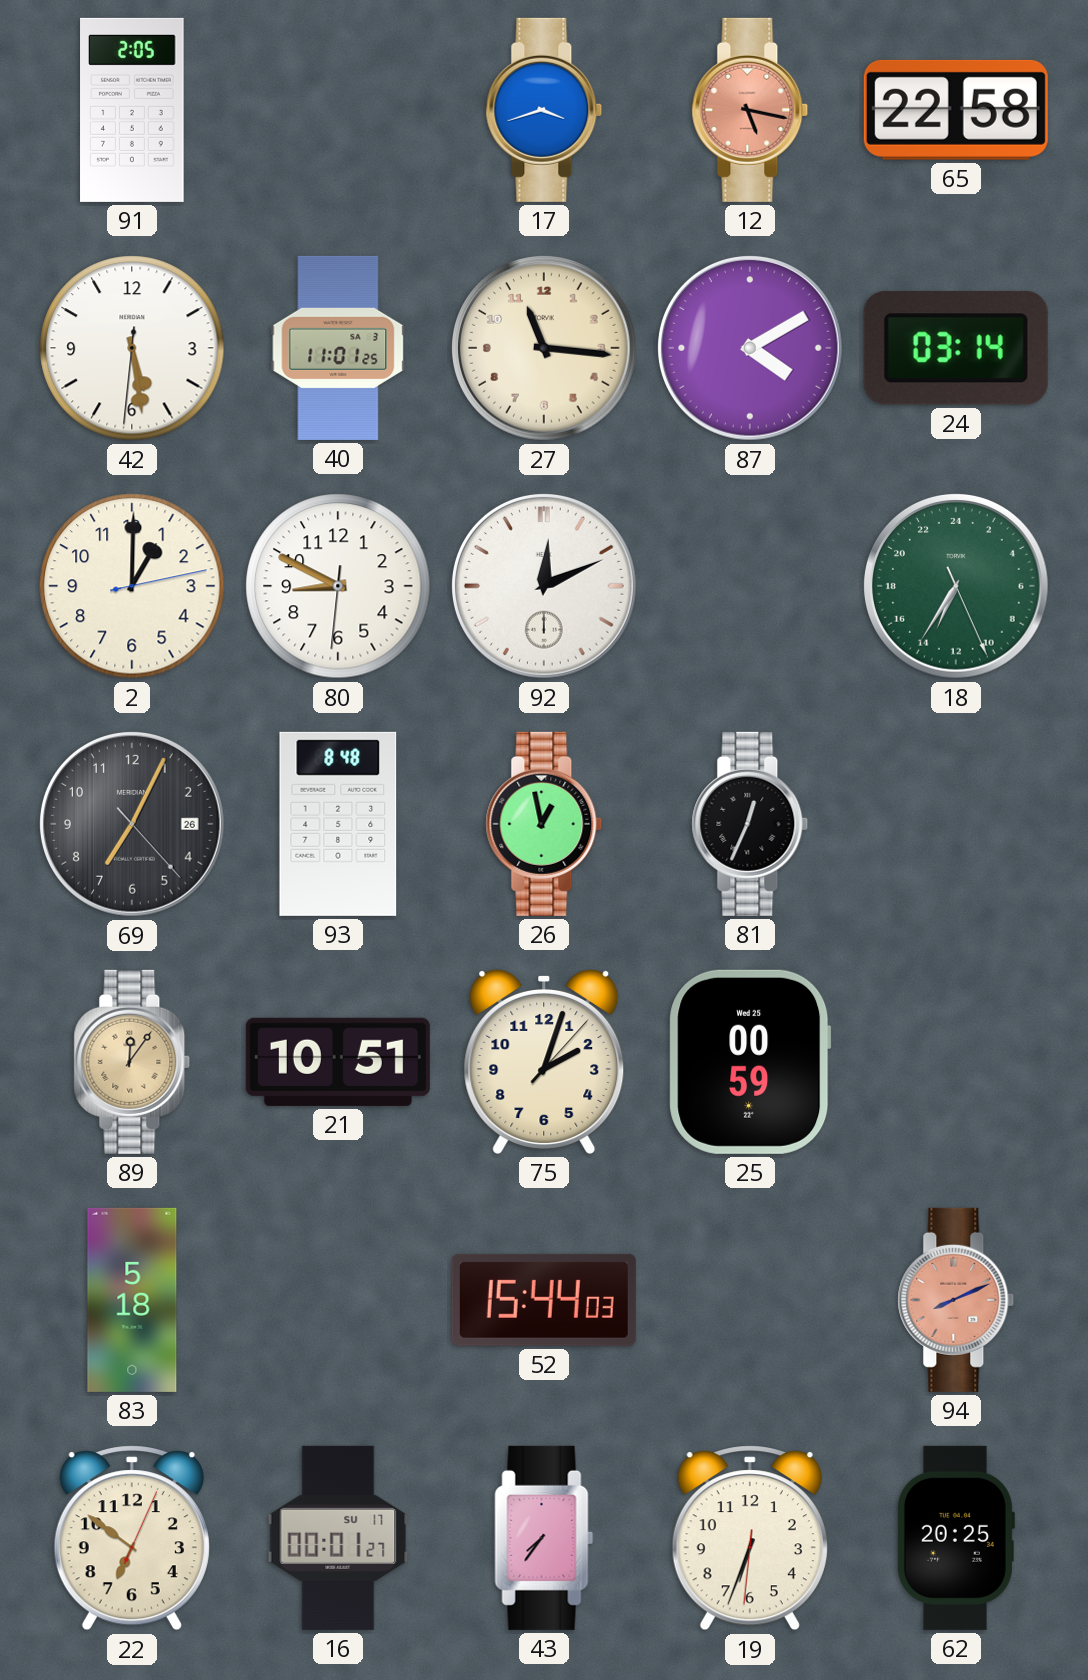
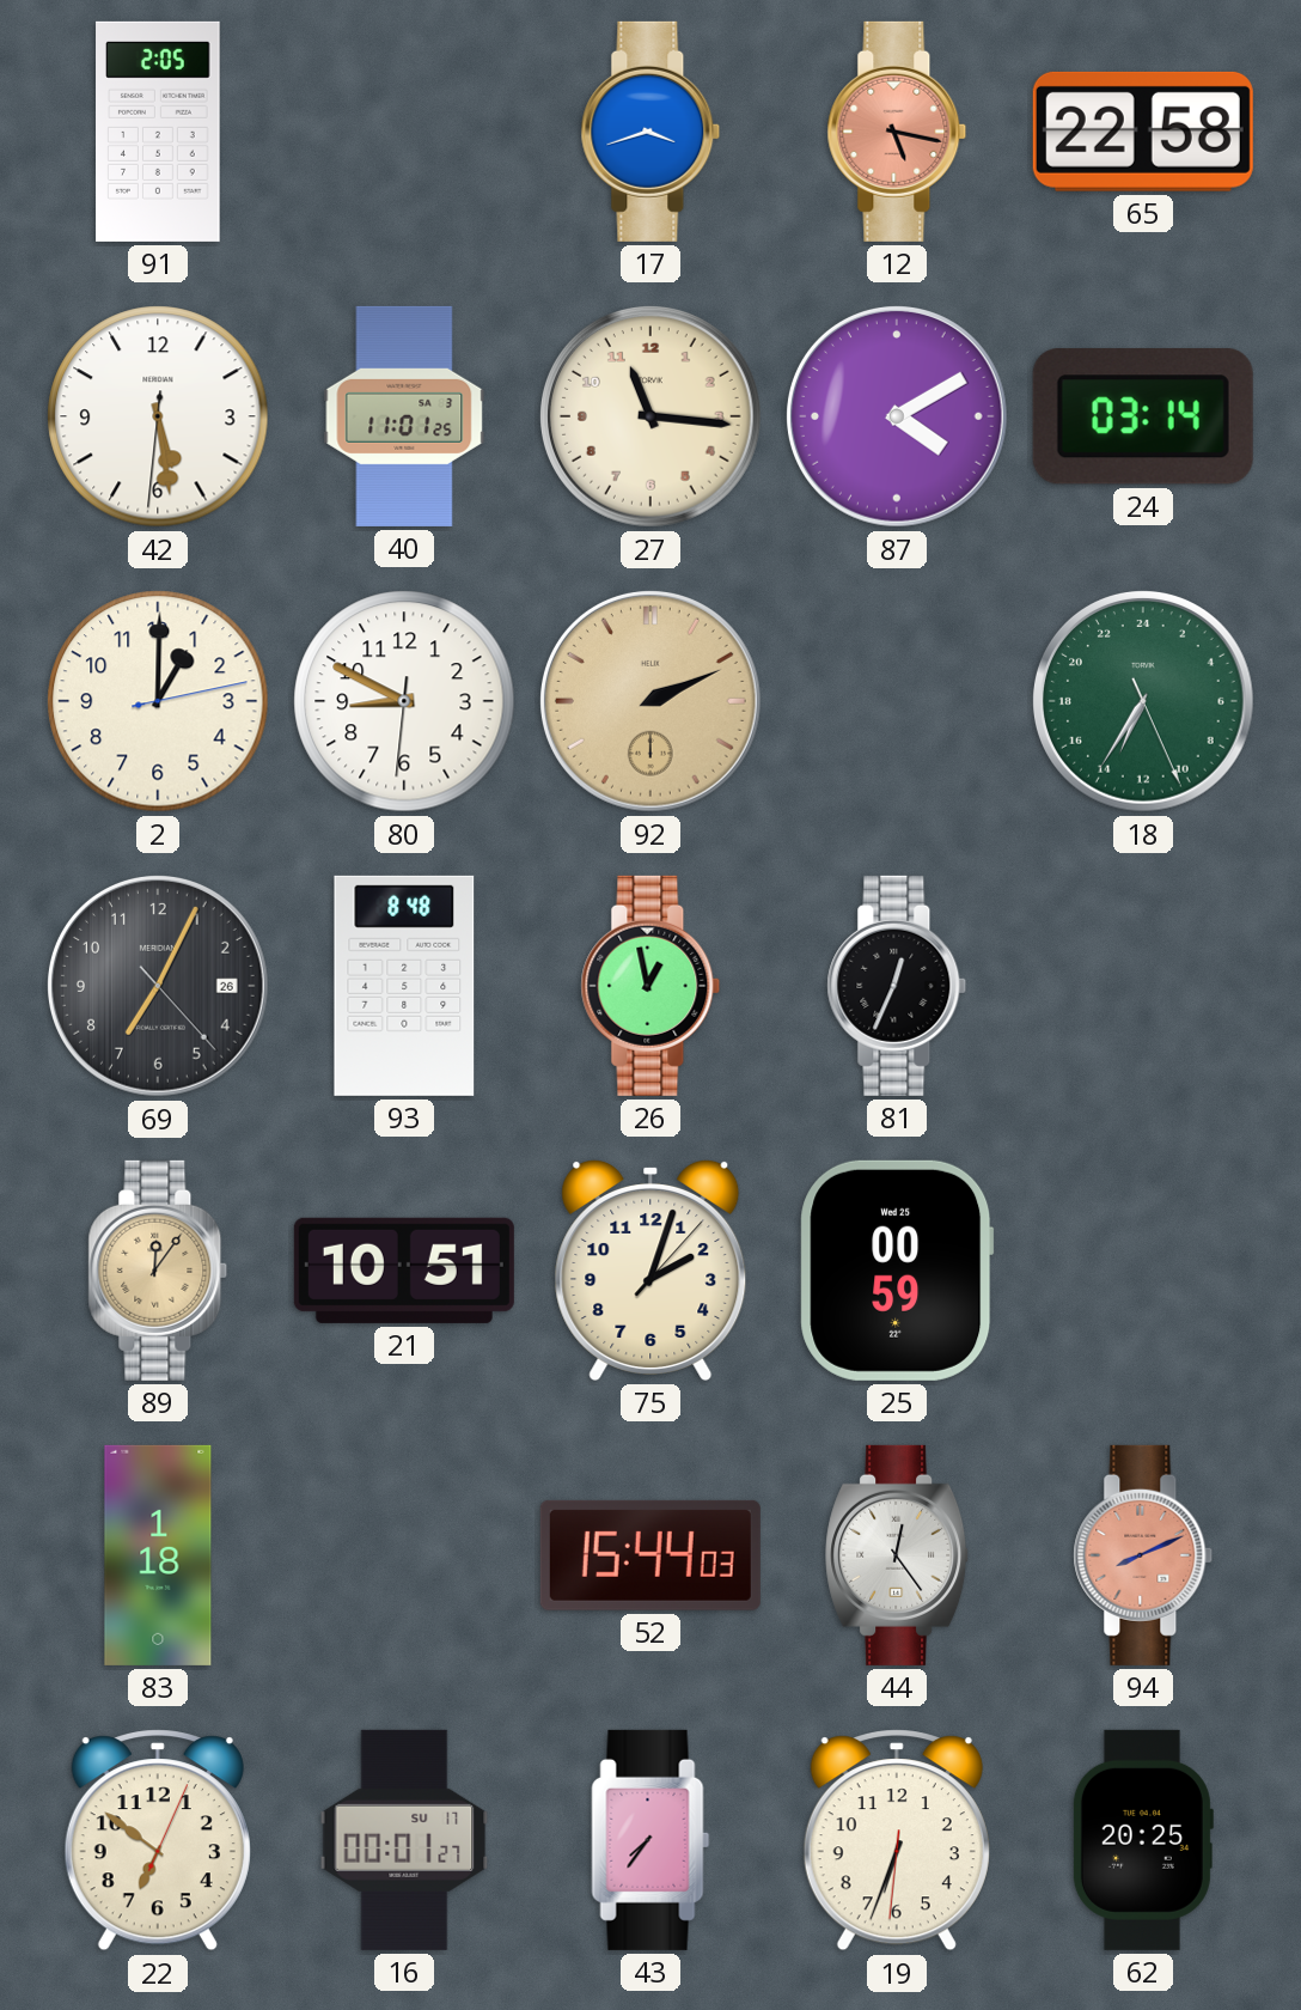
92: 12:11 -> 2:11
92 dial: white -> champagne
83: 5:18 -> 1:18
44: none -> 12:24
